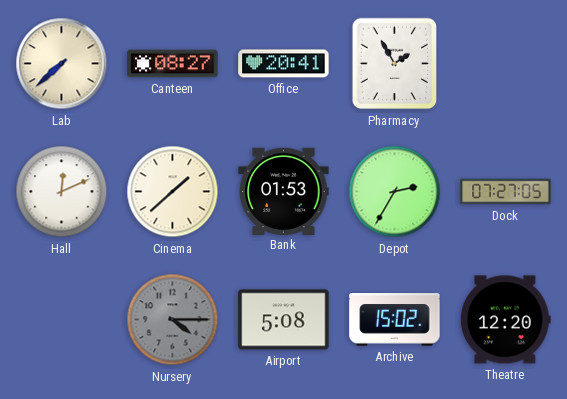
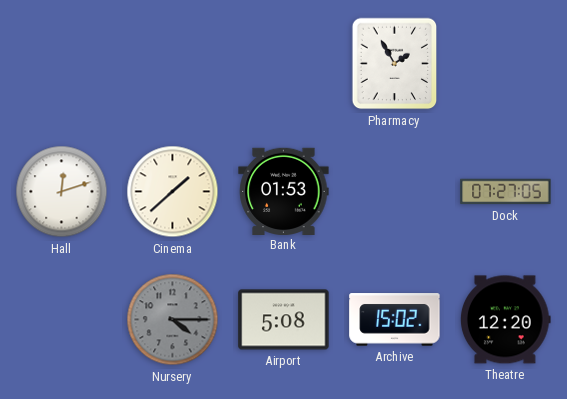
Lab: 7:38 -> none
Canteen: 08:27 -> none
Office: 20:41 -> none
Hall: 12:11 -> 12:12
Depot: 2:35 -> none
